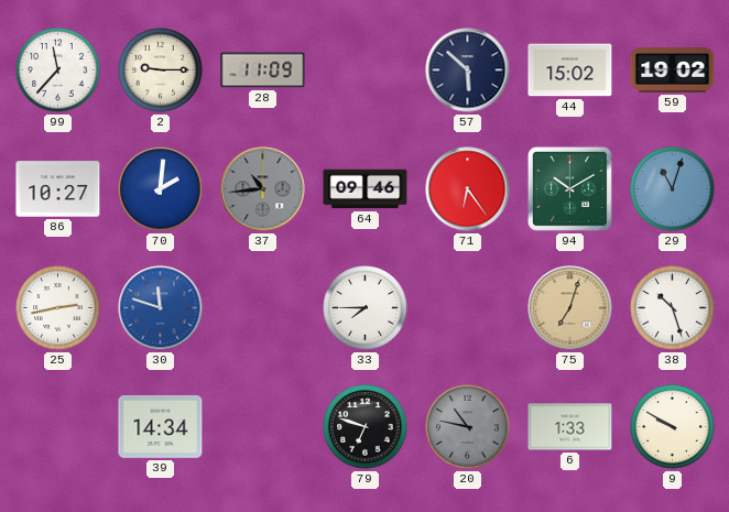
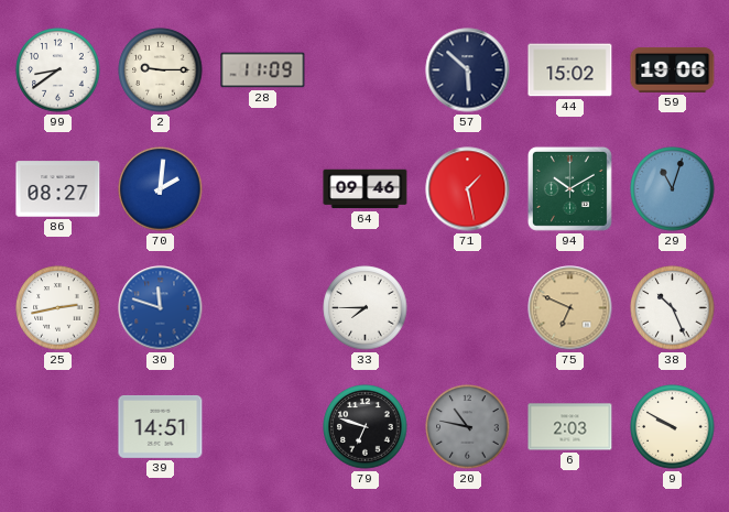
99: 11:37 -> 8:39
59: 19:02 -> 19:06
86: 10:27 -> 08:27
37: 10:44 -> none
71: 6:24 -> 1:28
75: 7:03 -> 6:49
38: 10:27 -> 10:26
39: 14:34 -> 14:51
6: 1:33 -> 2:03
